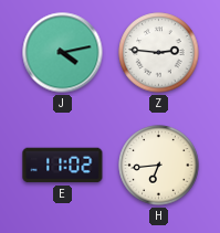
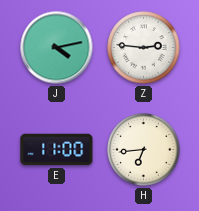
E: 11:02 -> 11:00
